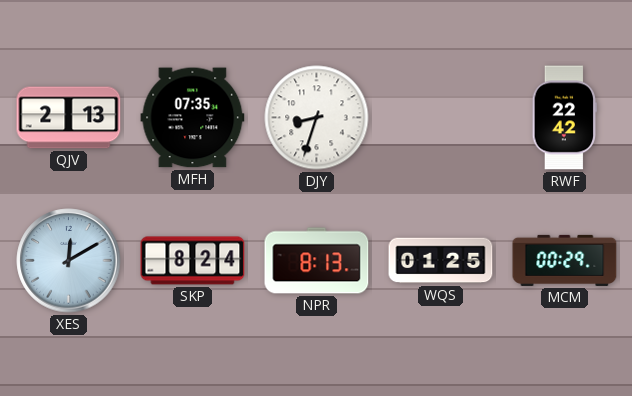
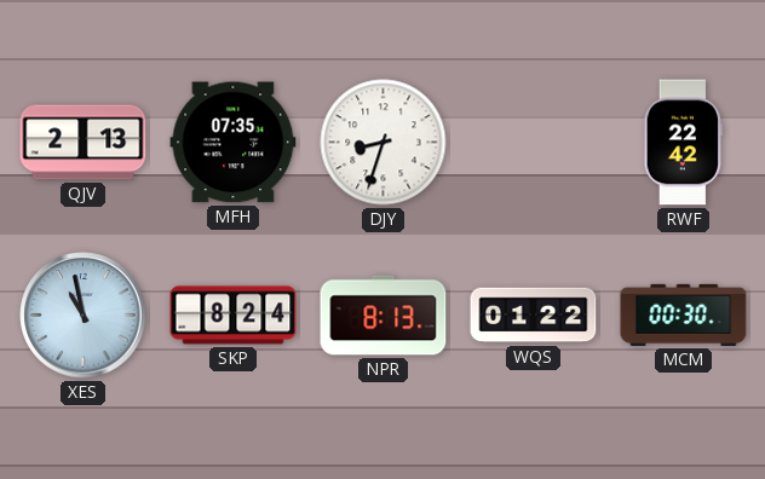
XES: 12:10 -> 10:58
WQS: 01:25 -> 01:22
MCM: 00:29 -> 00:30
